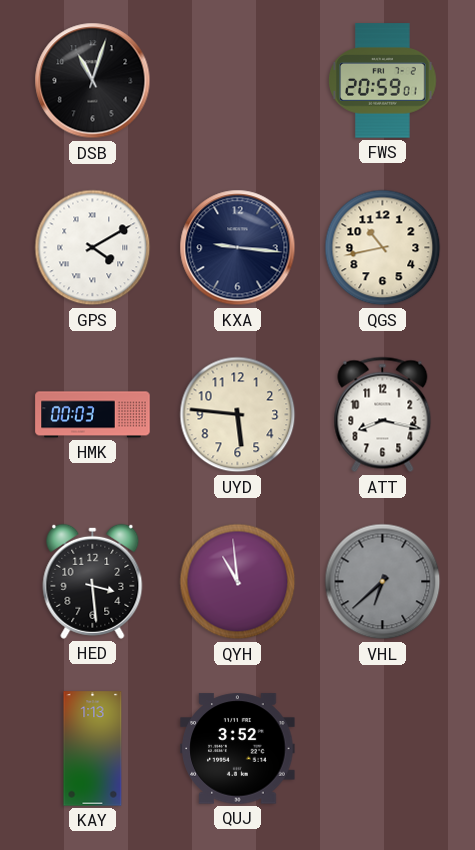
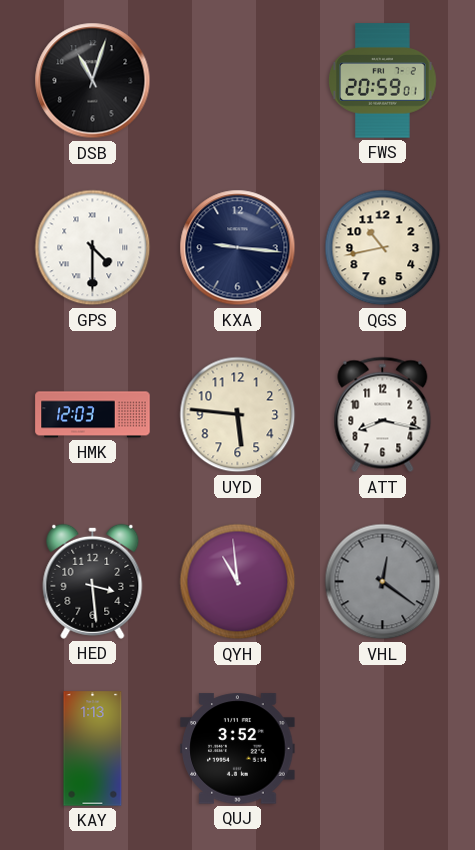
GPS: 4:10 -> 4:30
HMK: 00:03 -> 12:03
VHL: 6:38 -> 12:21
